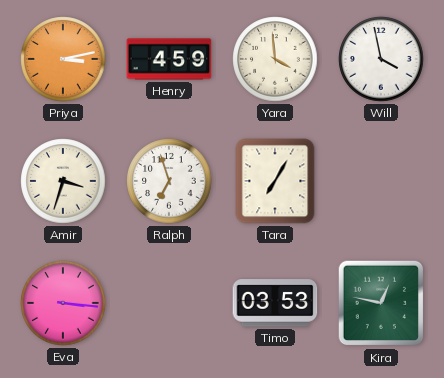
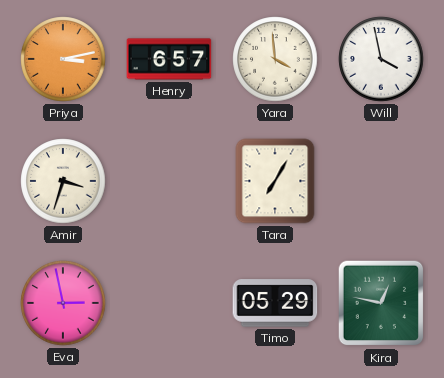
Henry: 4:59 -> 6:57
Ralph: 6:57 -> none
Eva: 3:16 -> 2:58
Timo: 03:53 -> 05:29
